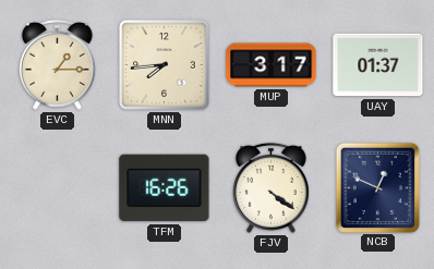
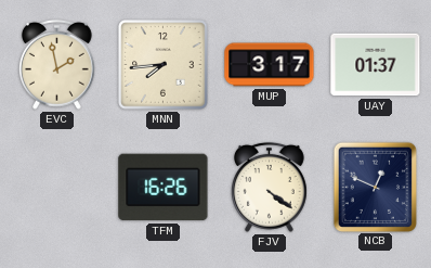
EVC: 1:15 -> 1:58
